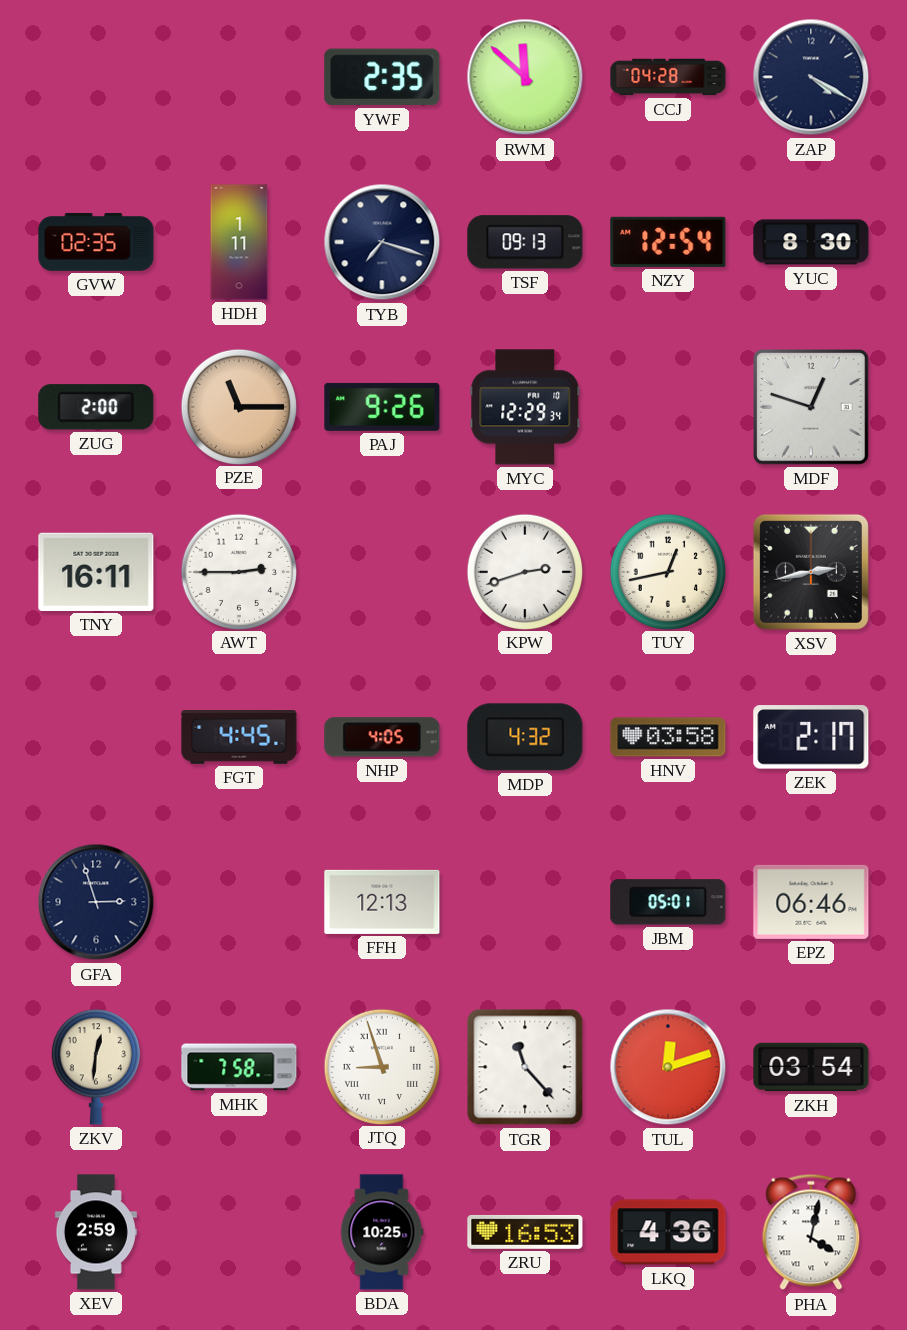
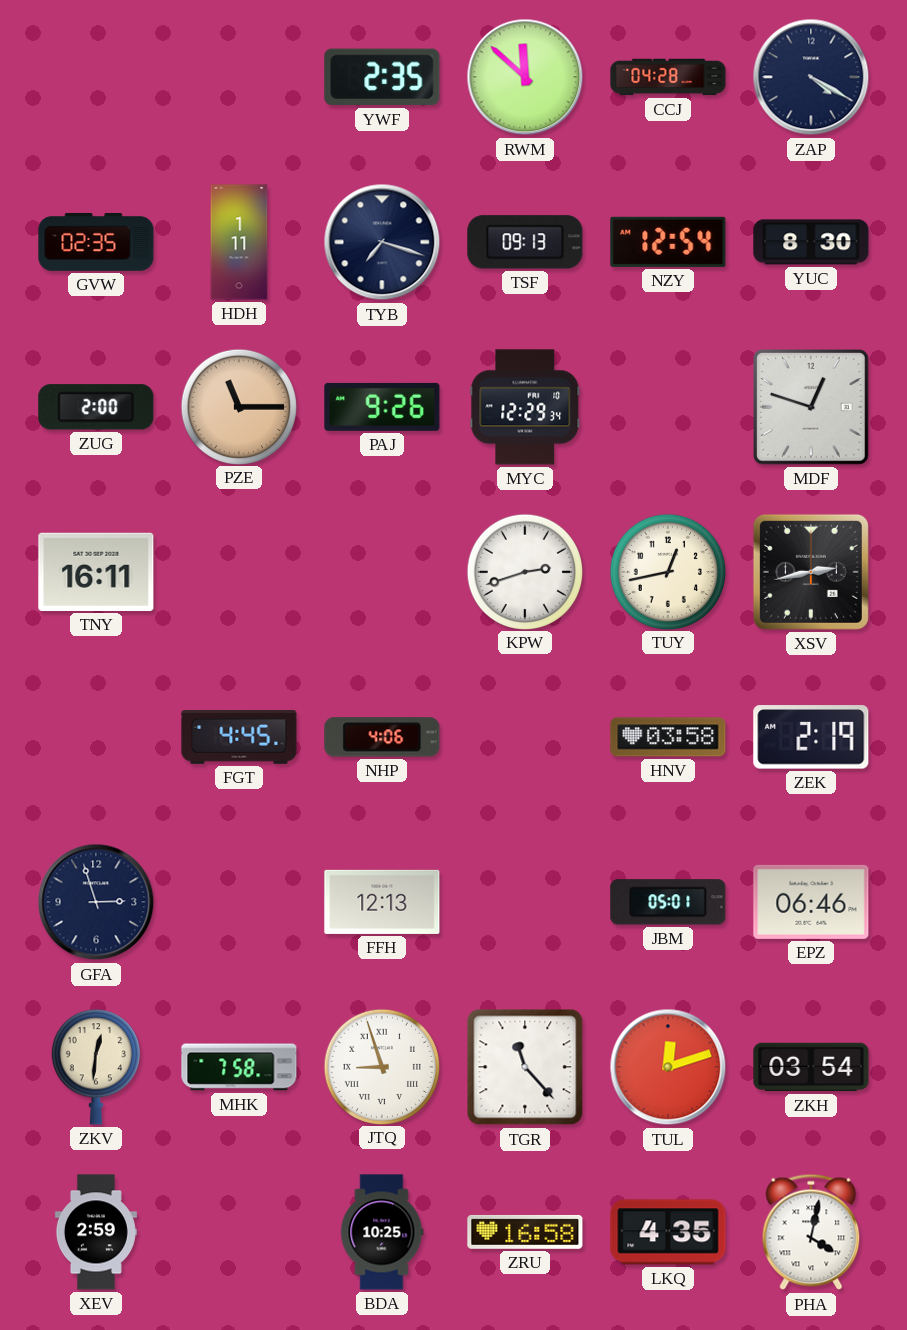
AWT: 2:45 -> none
NHP: 4:05 -> 4:06
MDP: 4:32 -> none
ZEK: 2:17 -> 2:19
ZRU: 16:53 -> 16:58
LKQ: 4:36 -> 4:35
